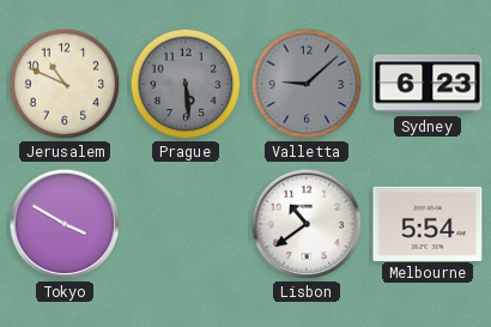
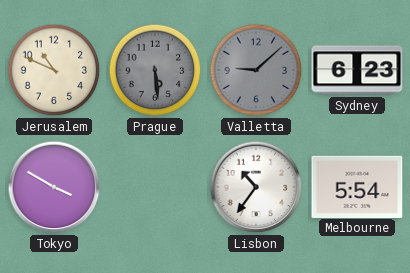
Lisbon: 10:39 -> 10:36
